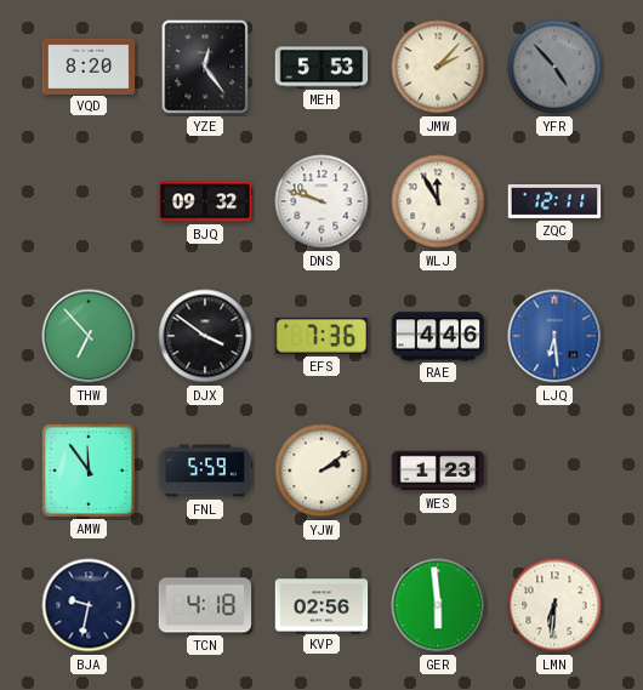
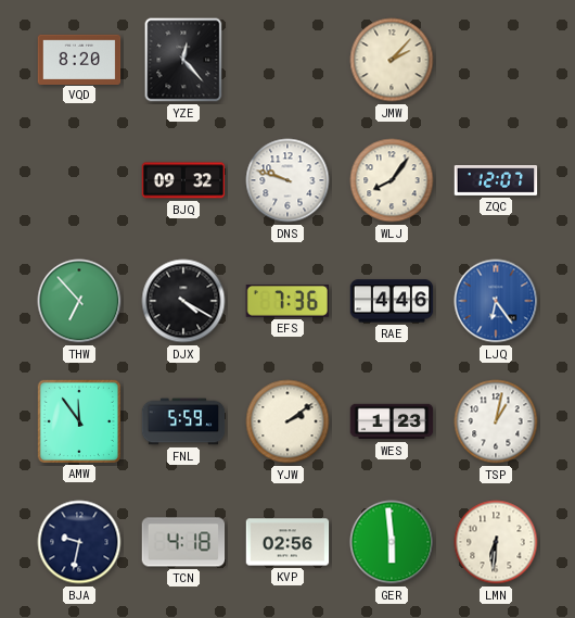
YZE: 12:24 -> 12:23
MEH: 5:53 -> none
YFR: 4:53 -> none
WLJ: 11:55 -> 8:06
ZQC: 12:11 -> 12:07
DJX: 3:51 -> 4:20
LJQ: 6:29 -> 6:24
TSP: none -> 1:02
